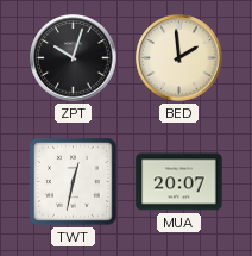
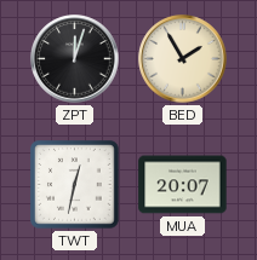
ZPT: 10:03 -> 12:03
BED: 1:59 -> 1:55
